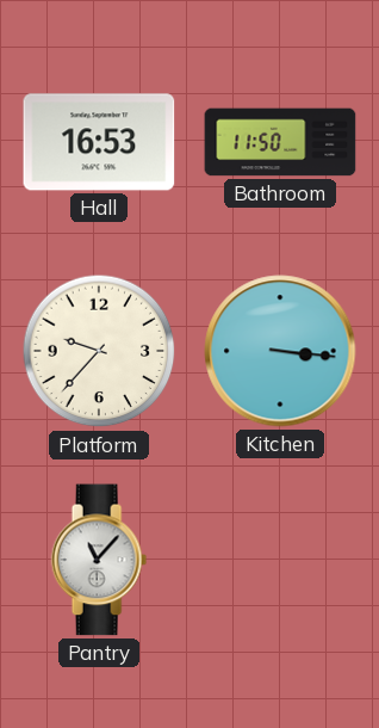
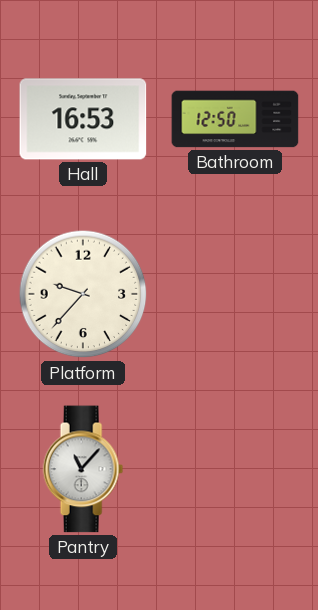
Bathroom: 11:50 -> 12:50
Kitchen: 3:16 -> none
